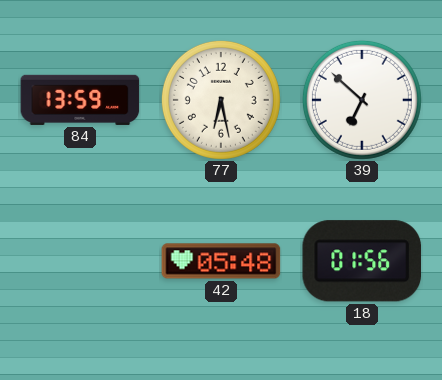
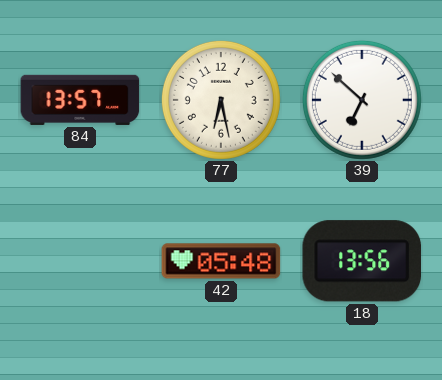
84: 13:59 -> 13:57
18: 01:56 -> 13:56
